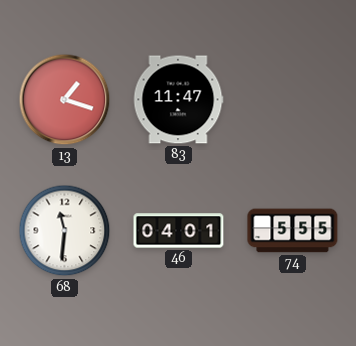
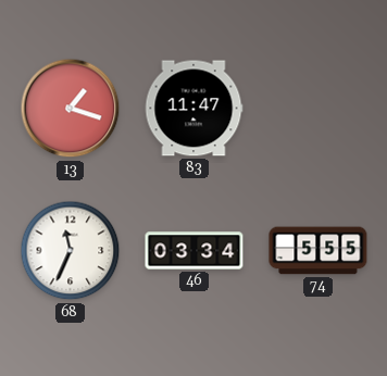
68: 11:31 -> 11:34
46: 04:01 -> 03:34
